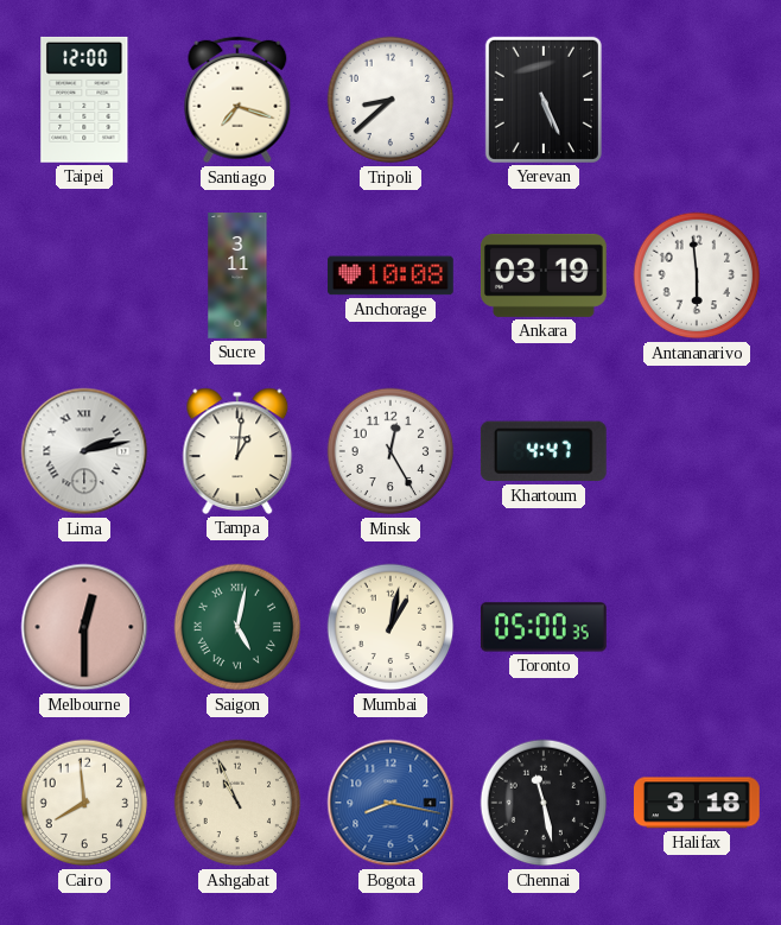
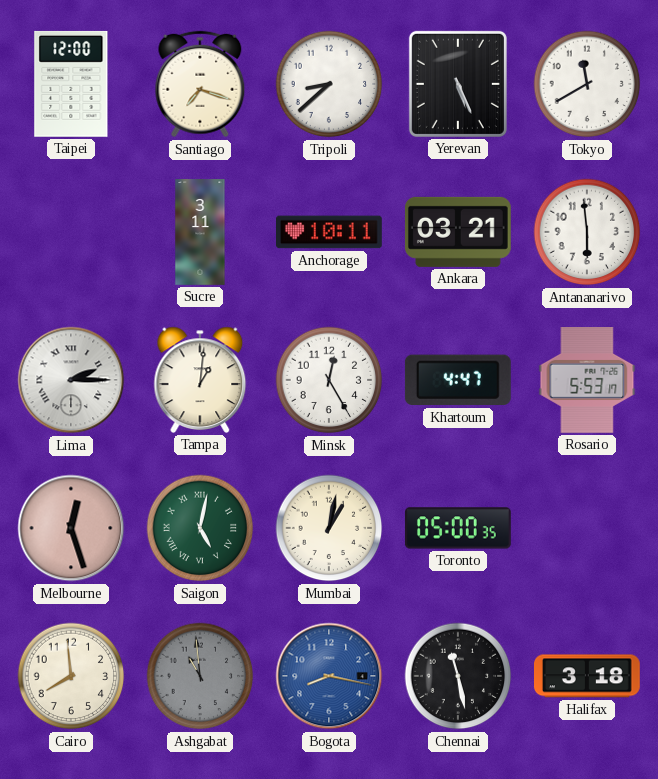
Tokyo: none -> 11:40
Anchorage: 10:08 -> 10:11
Ankara: 03:19 -> 03:21
Lima: 2:13 -> 2:15
Rosario: none -> 5:53
Melbourne: 12:30 -> 12:27
Ashgabat: 10:56 -> 10:59
Ashgabat dial: cream -> grey
